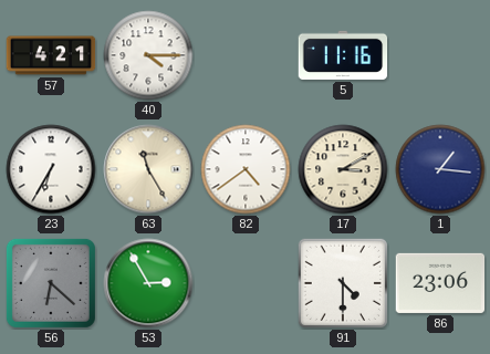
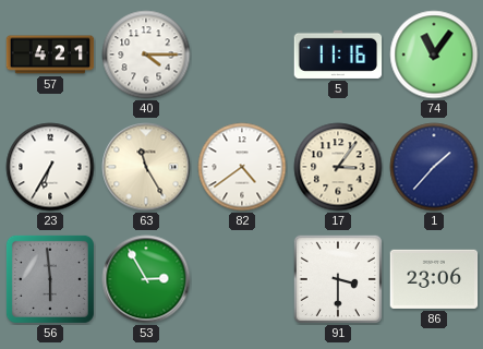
74: none -> 11:06
17: 3:10 -> 3:06
1: 1:16 -> 1:37
56: 6:22 -> 5:59
91: 4:30 -> 3:30
